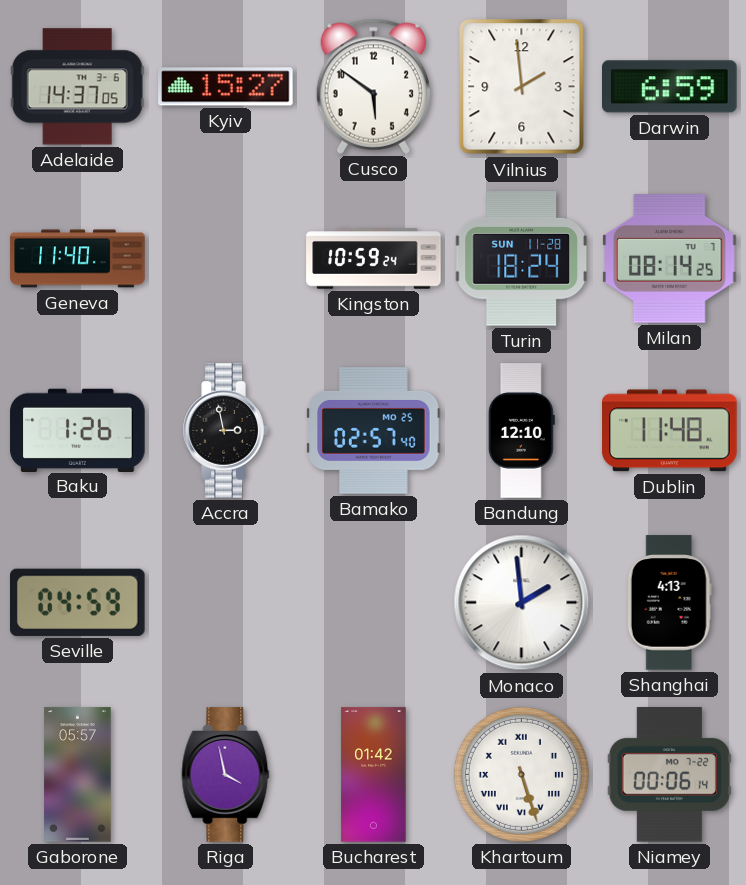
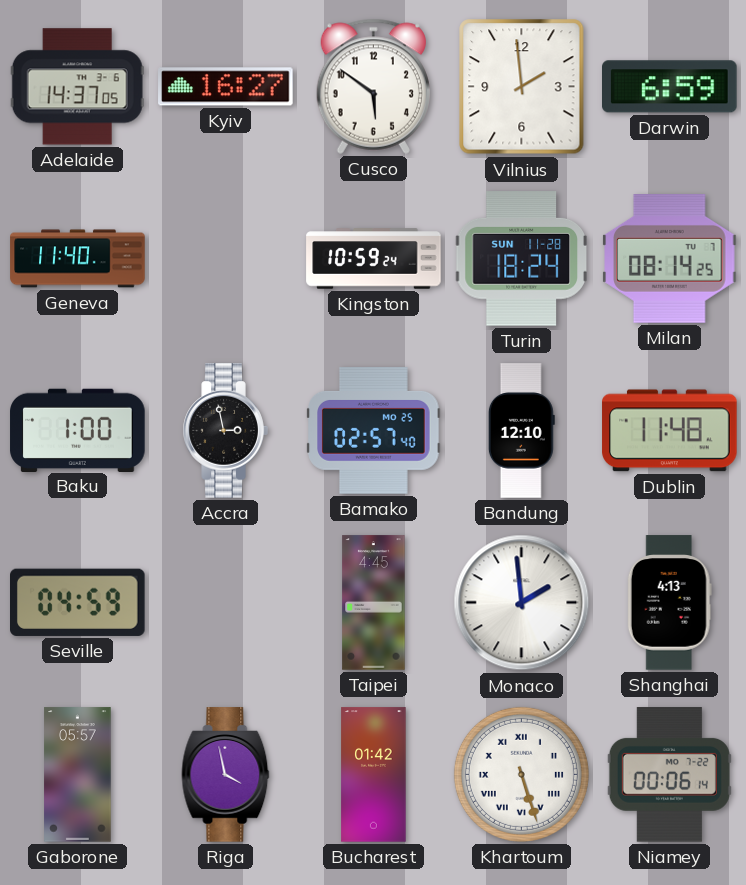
Kyiv: 15:27 -> 16:27
Baku: 1:26 -> 1:00
Taipei: none -> 4:45
